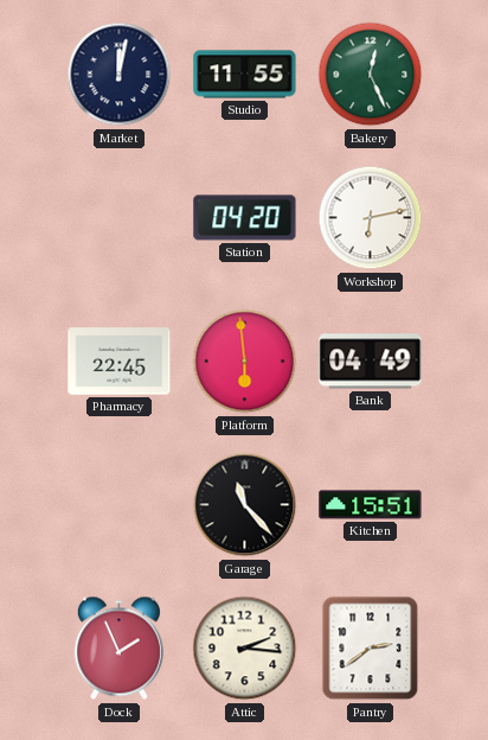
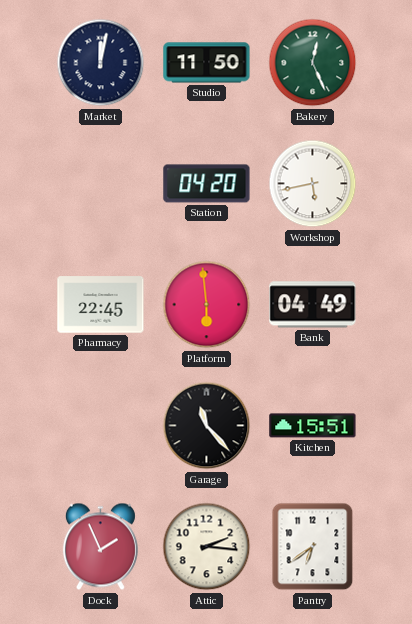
Studio: 11:55 -> 11:50
Workshop: 6:13 -> 5:43
Pantry: 2:39 -> 6:39
